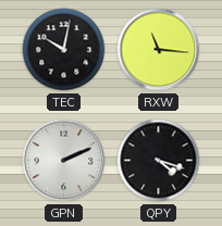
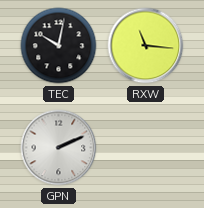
QPY: 4:18 -> none
